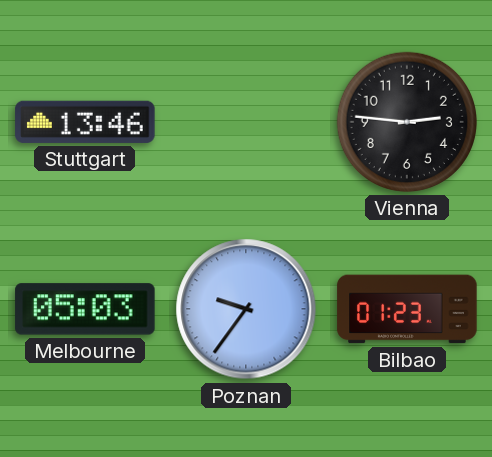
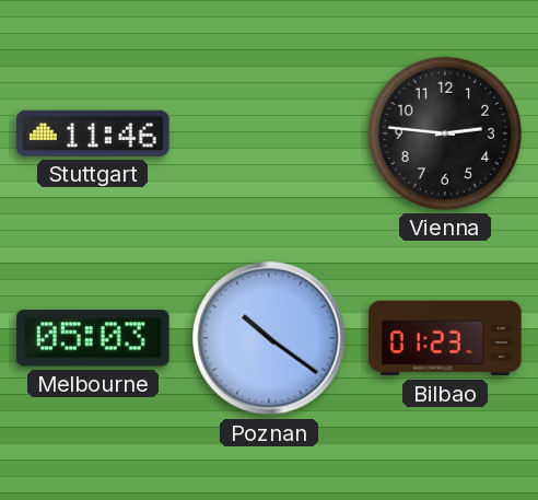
Stuttgart: 13:46 -> 11:46
Poznan: 9:36 -> 10:21
